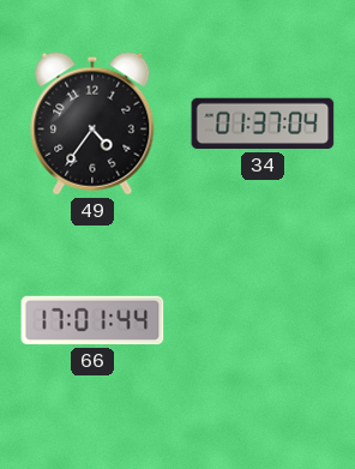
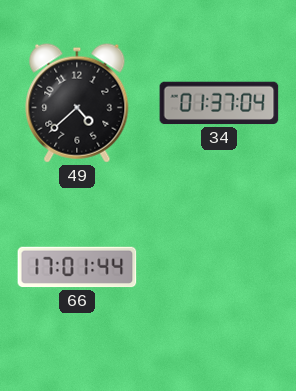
49: 4:36 -> 4:38
